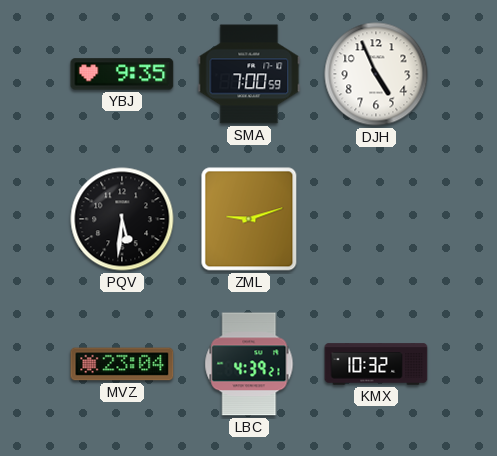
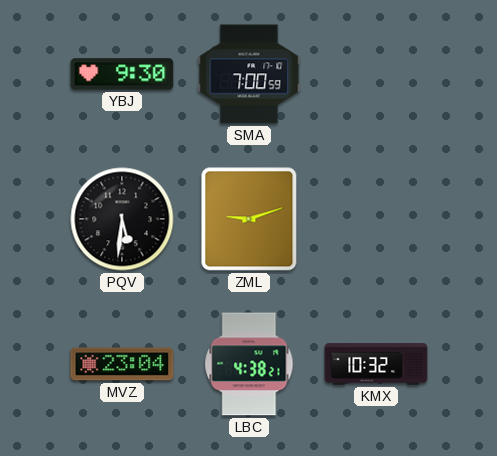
YBJ: 9:35 -> 9:30
DJH: 4:56 -> none
LBC: 4:39 -> 4:38
